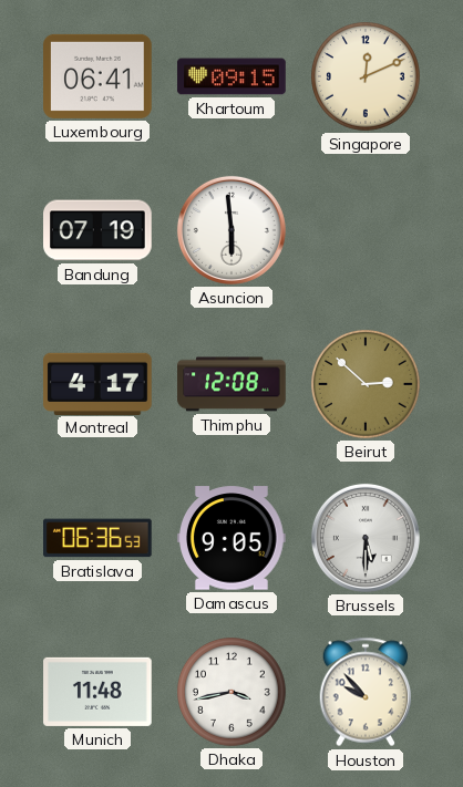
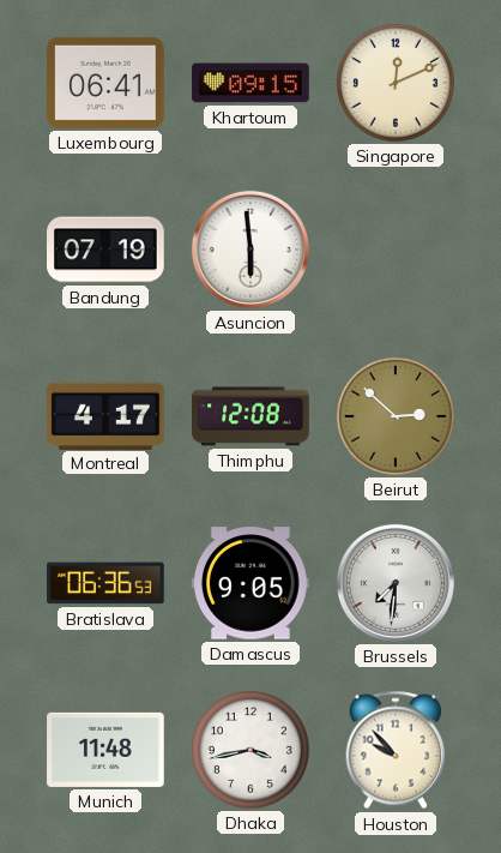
Brussels: 5:30 -> 7:31
